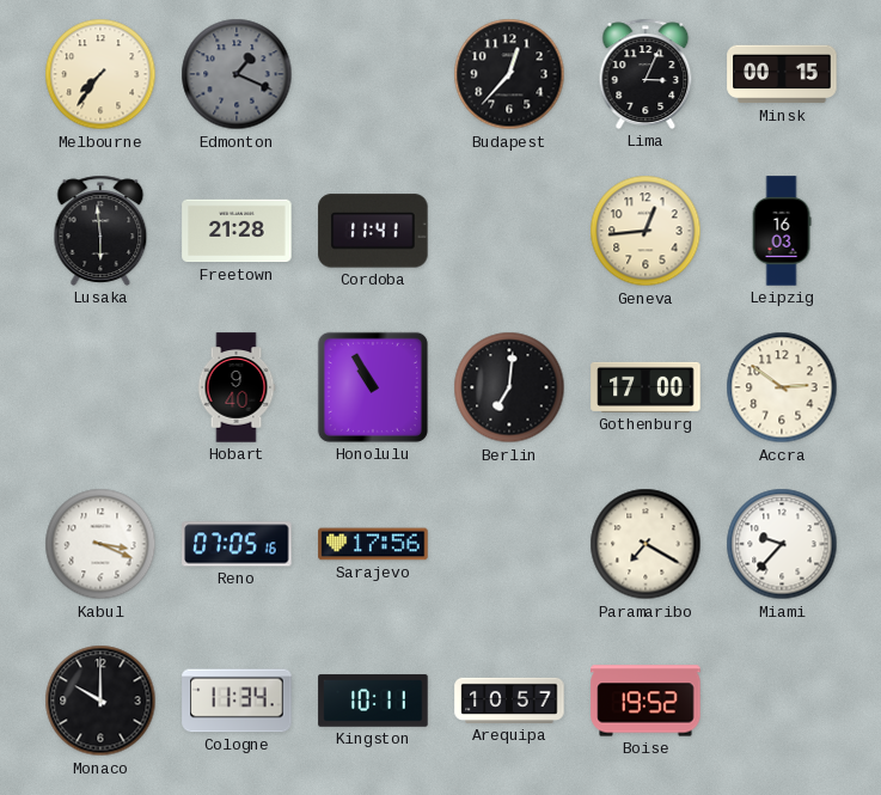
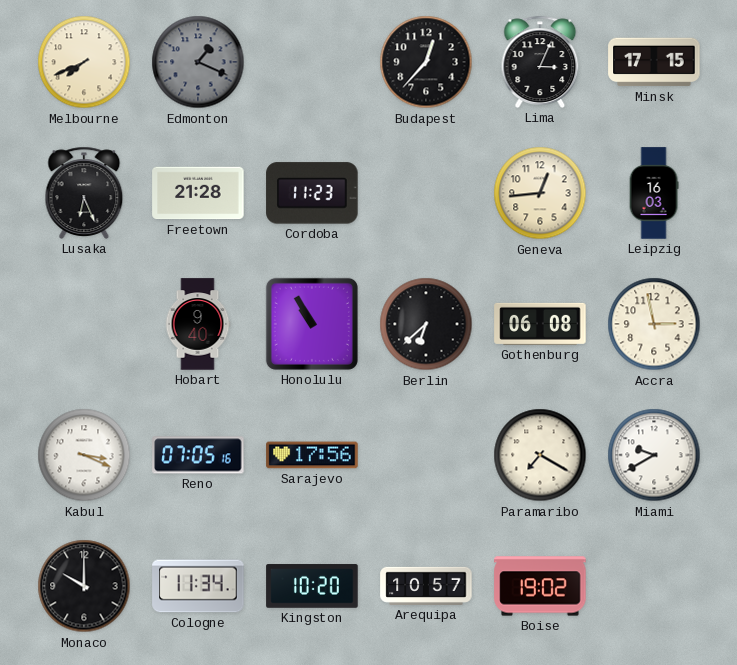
Melbourne: 7:36 -> 7:41
Minsk: 00:15 -> 17:15
Lusaka: 5:59 -> 6:26
Cordoba: 11:41 -> 11:23
Berlin: 7:01 -> 6:38
Gothenburg: 17:00 -> 06:08
Accra: 2:51 -> 2:58
Miami: 9:37 -> 9:40
Kingston: 10:11 -> 10:20
Boise: 19:52 -> 19:02
